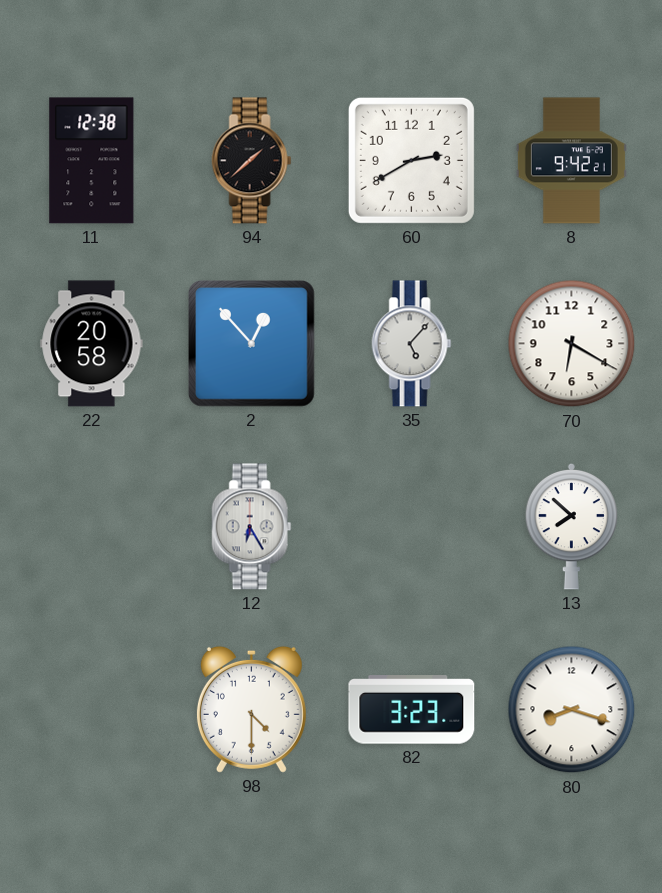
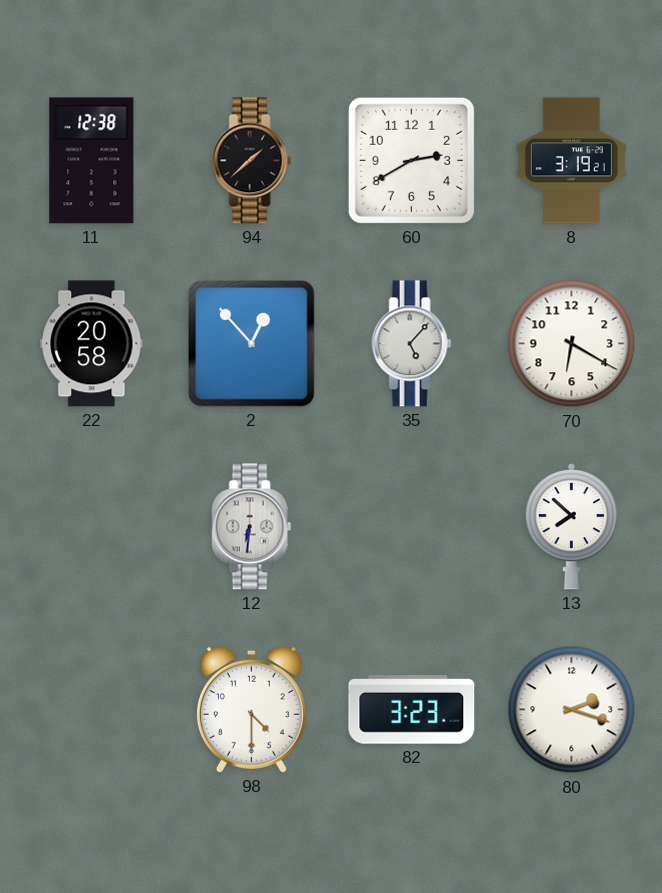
8: 9:42 -> 3:19
12: 6:25 -> 6:31
80: 8:18 -> 2:18
